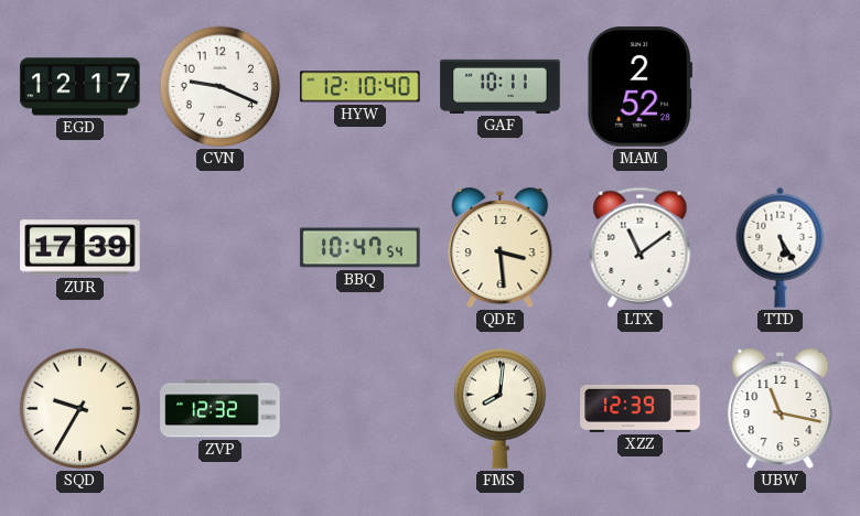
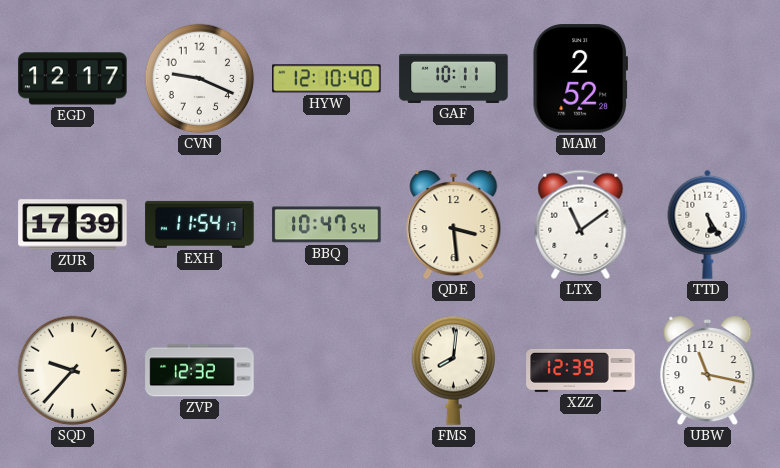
EXH: none -> 11:54
SQD: 9:35 -> 9:37
